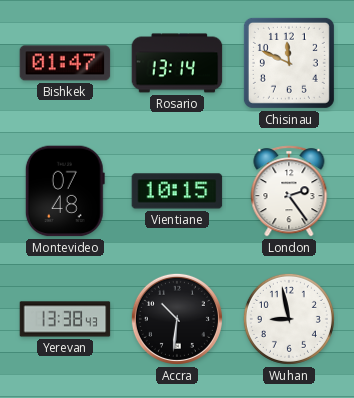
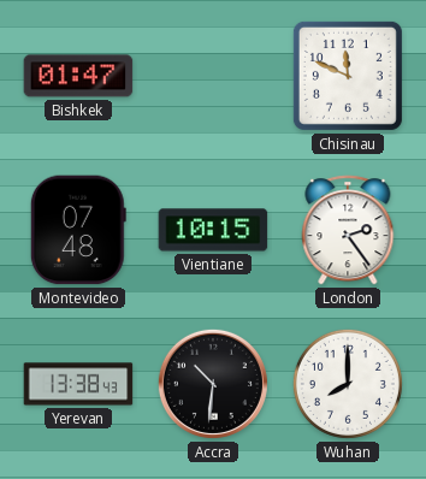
Rosario: 13:14 -> none
Wuhan: 8:58 -> 8:00
